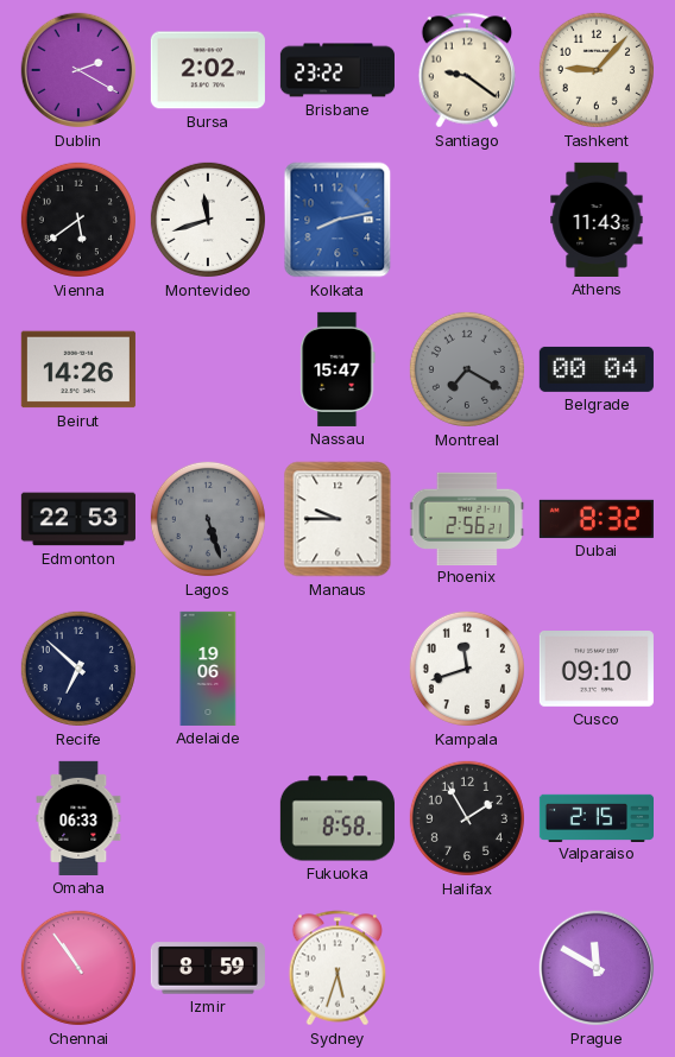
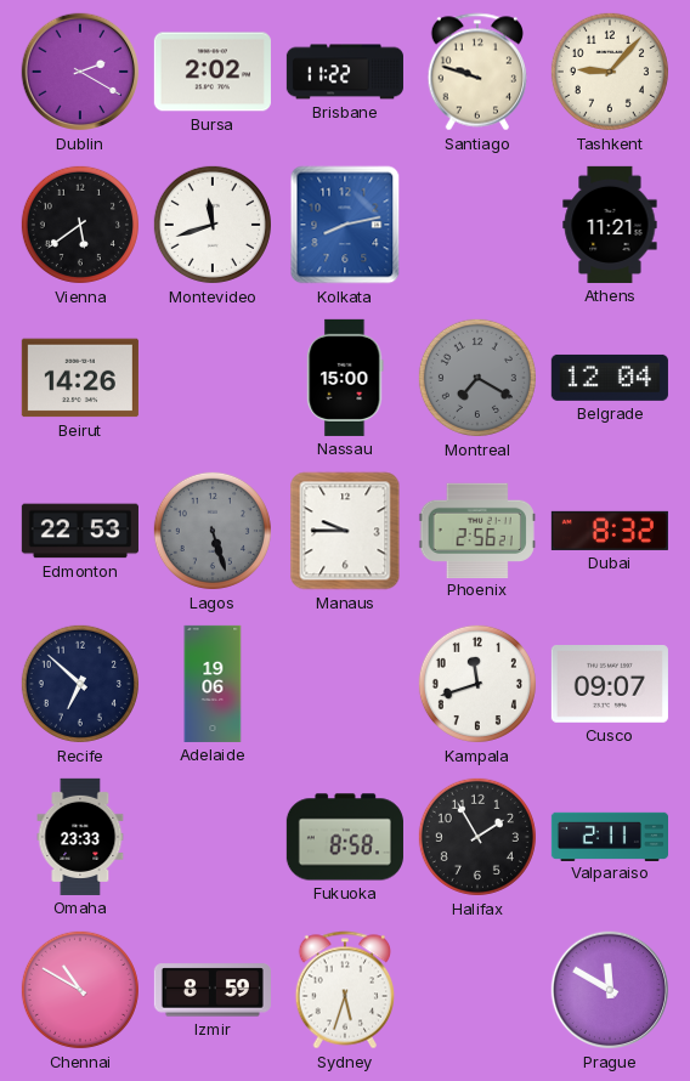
Brisbane: 23:22 -> 11:22
Santiago: 9:21 -> 9:48
Athens: 11:43 -> 11:21
Nassau: 15:47 -> 15:00
Belgrade: 00:04 -> 12:04
Cusco: 09:10 -> 09:07
Omaha: 06:33 -> 23:33
Valparaiso: 2:15 -> 2:11
Chennai: 10:54 -> 10:50
